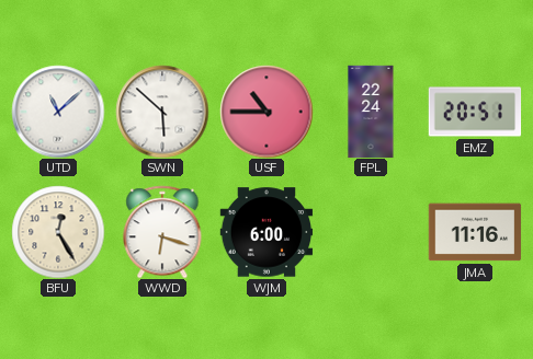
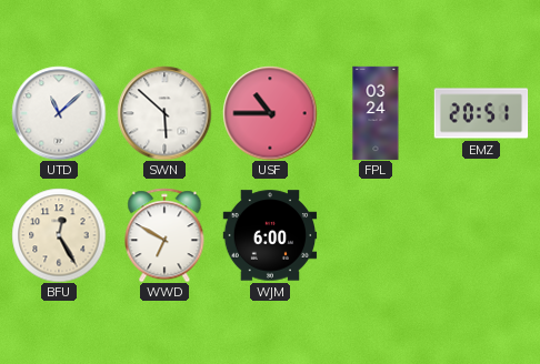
FPL: 22:24 -> 03:24
WWD: 6:18 -> 6:50
JMA: 11:16 -> none
